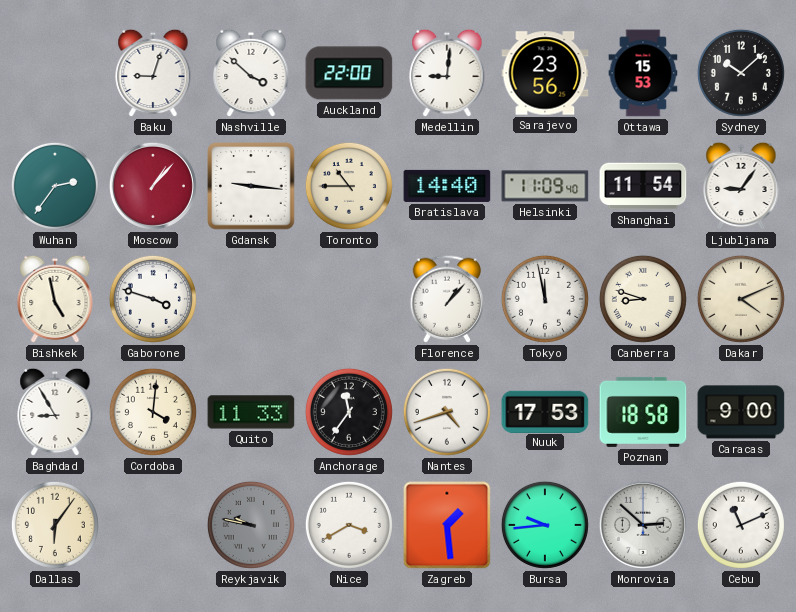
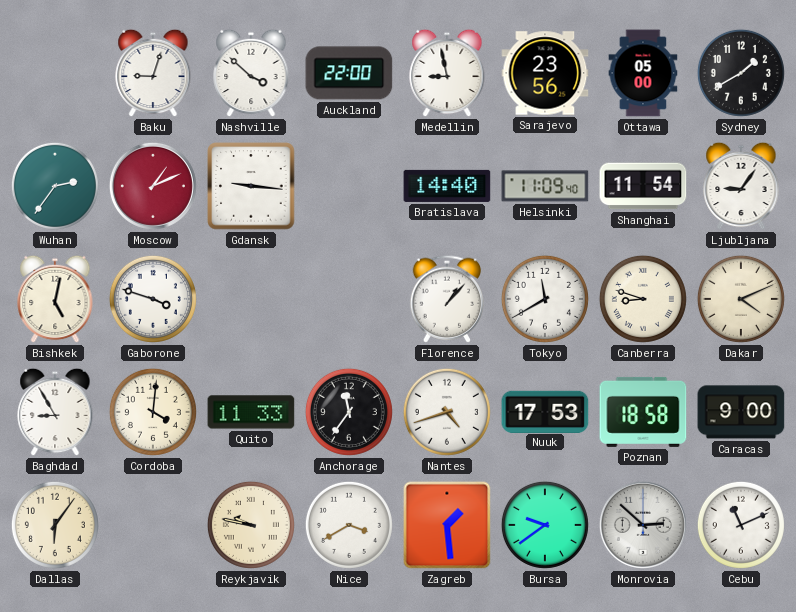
Medellin: 9:01 -> 8:58
Ottawa: 15:53 -> 05:00
Sydney: 10:08 -> 1:40
Moscow: 1:07 -> 1:11
Toronto: 10:45 -> none
Bishkek: 4:58 -> 5:02
Tokyo: 11:58 -> 11:40
Reykjavik dial: grey -> cream
Bursa: 9:44 -> 9:39
